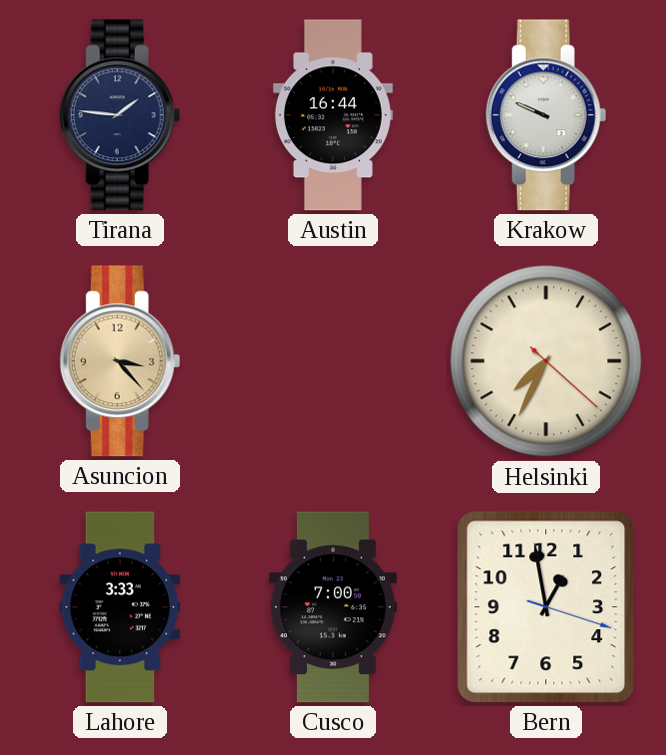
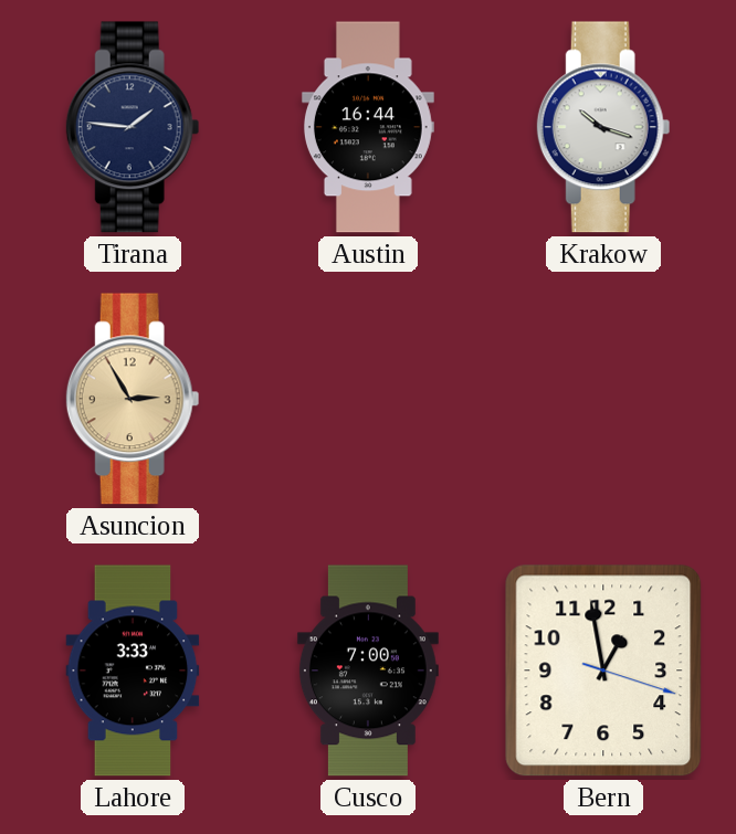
Krakow: 9:49 -> 10:18
Asuncion: 3:23 -> 2:55
Helsinki: 7:34 -> none
